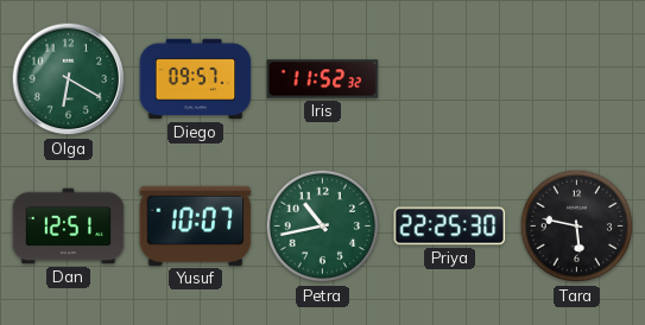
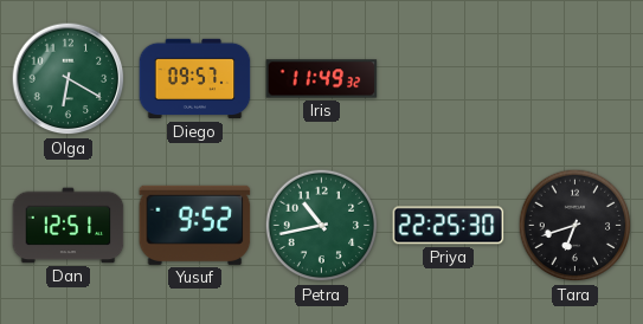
Iris: 11:52 -> 11:49
Yusuf: 10:07 -> 9:52
Tara: 5:47 -> 6:42
